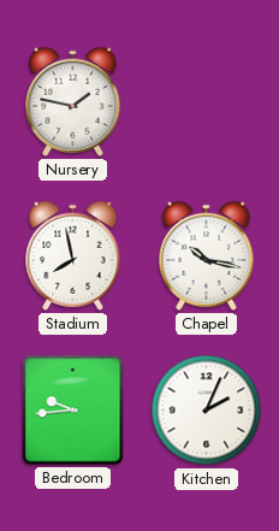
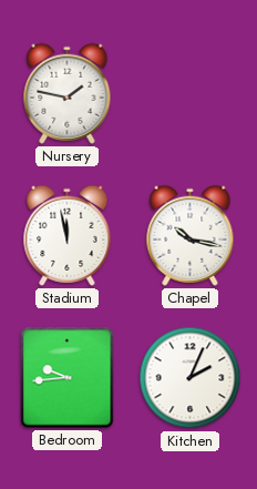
Stadium: 7:58 -> 11:58
